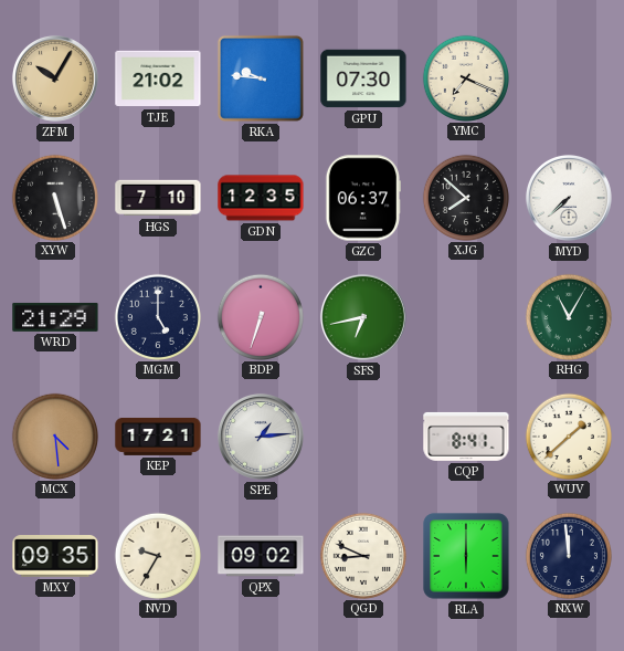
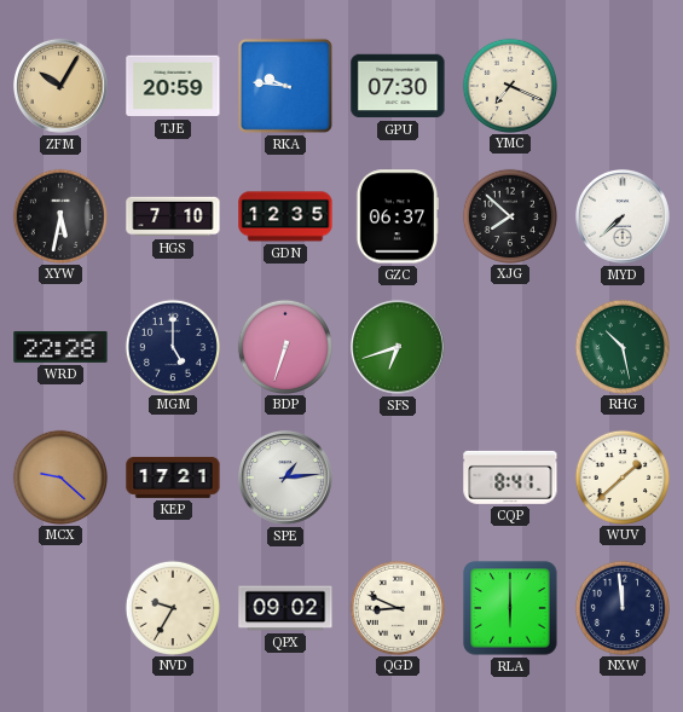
TJE: 21:02 -> 20:59
XYW: 5:27 -> 5:32
WRD: 21:29 -> 22:28
SFS: 6:43 -> 6:42
RHG: 11:05 -> 10:28
MCX: 4:29 -> 9:22
MXY: 09:35 -> none
